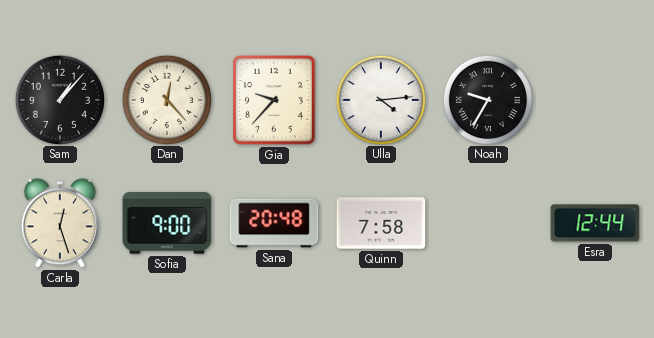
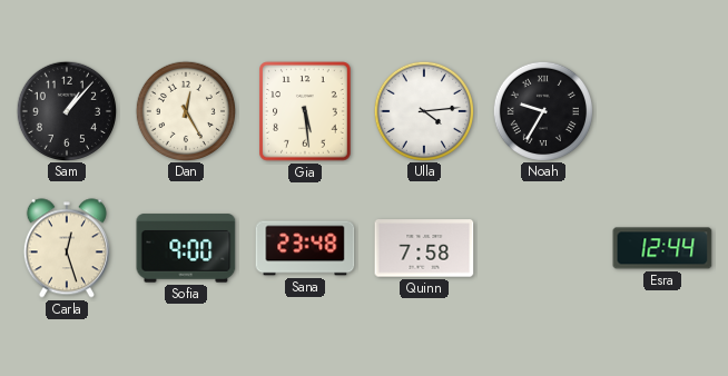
Dan: 12:23 -> 12:25
Gia: 9:37 -> 5:29
Sana: 20:48 -> 23:48
